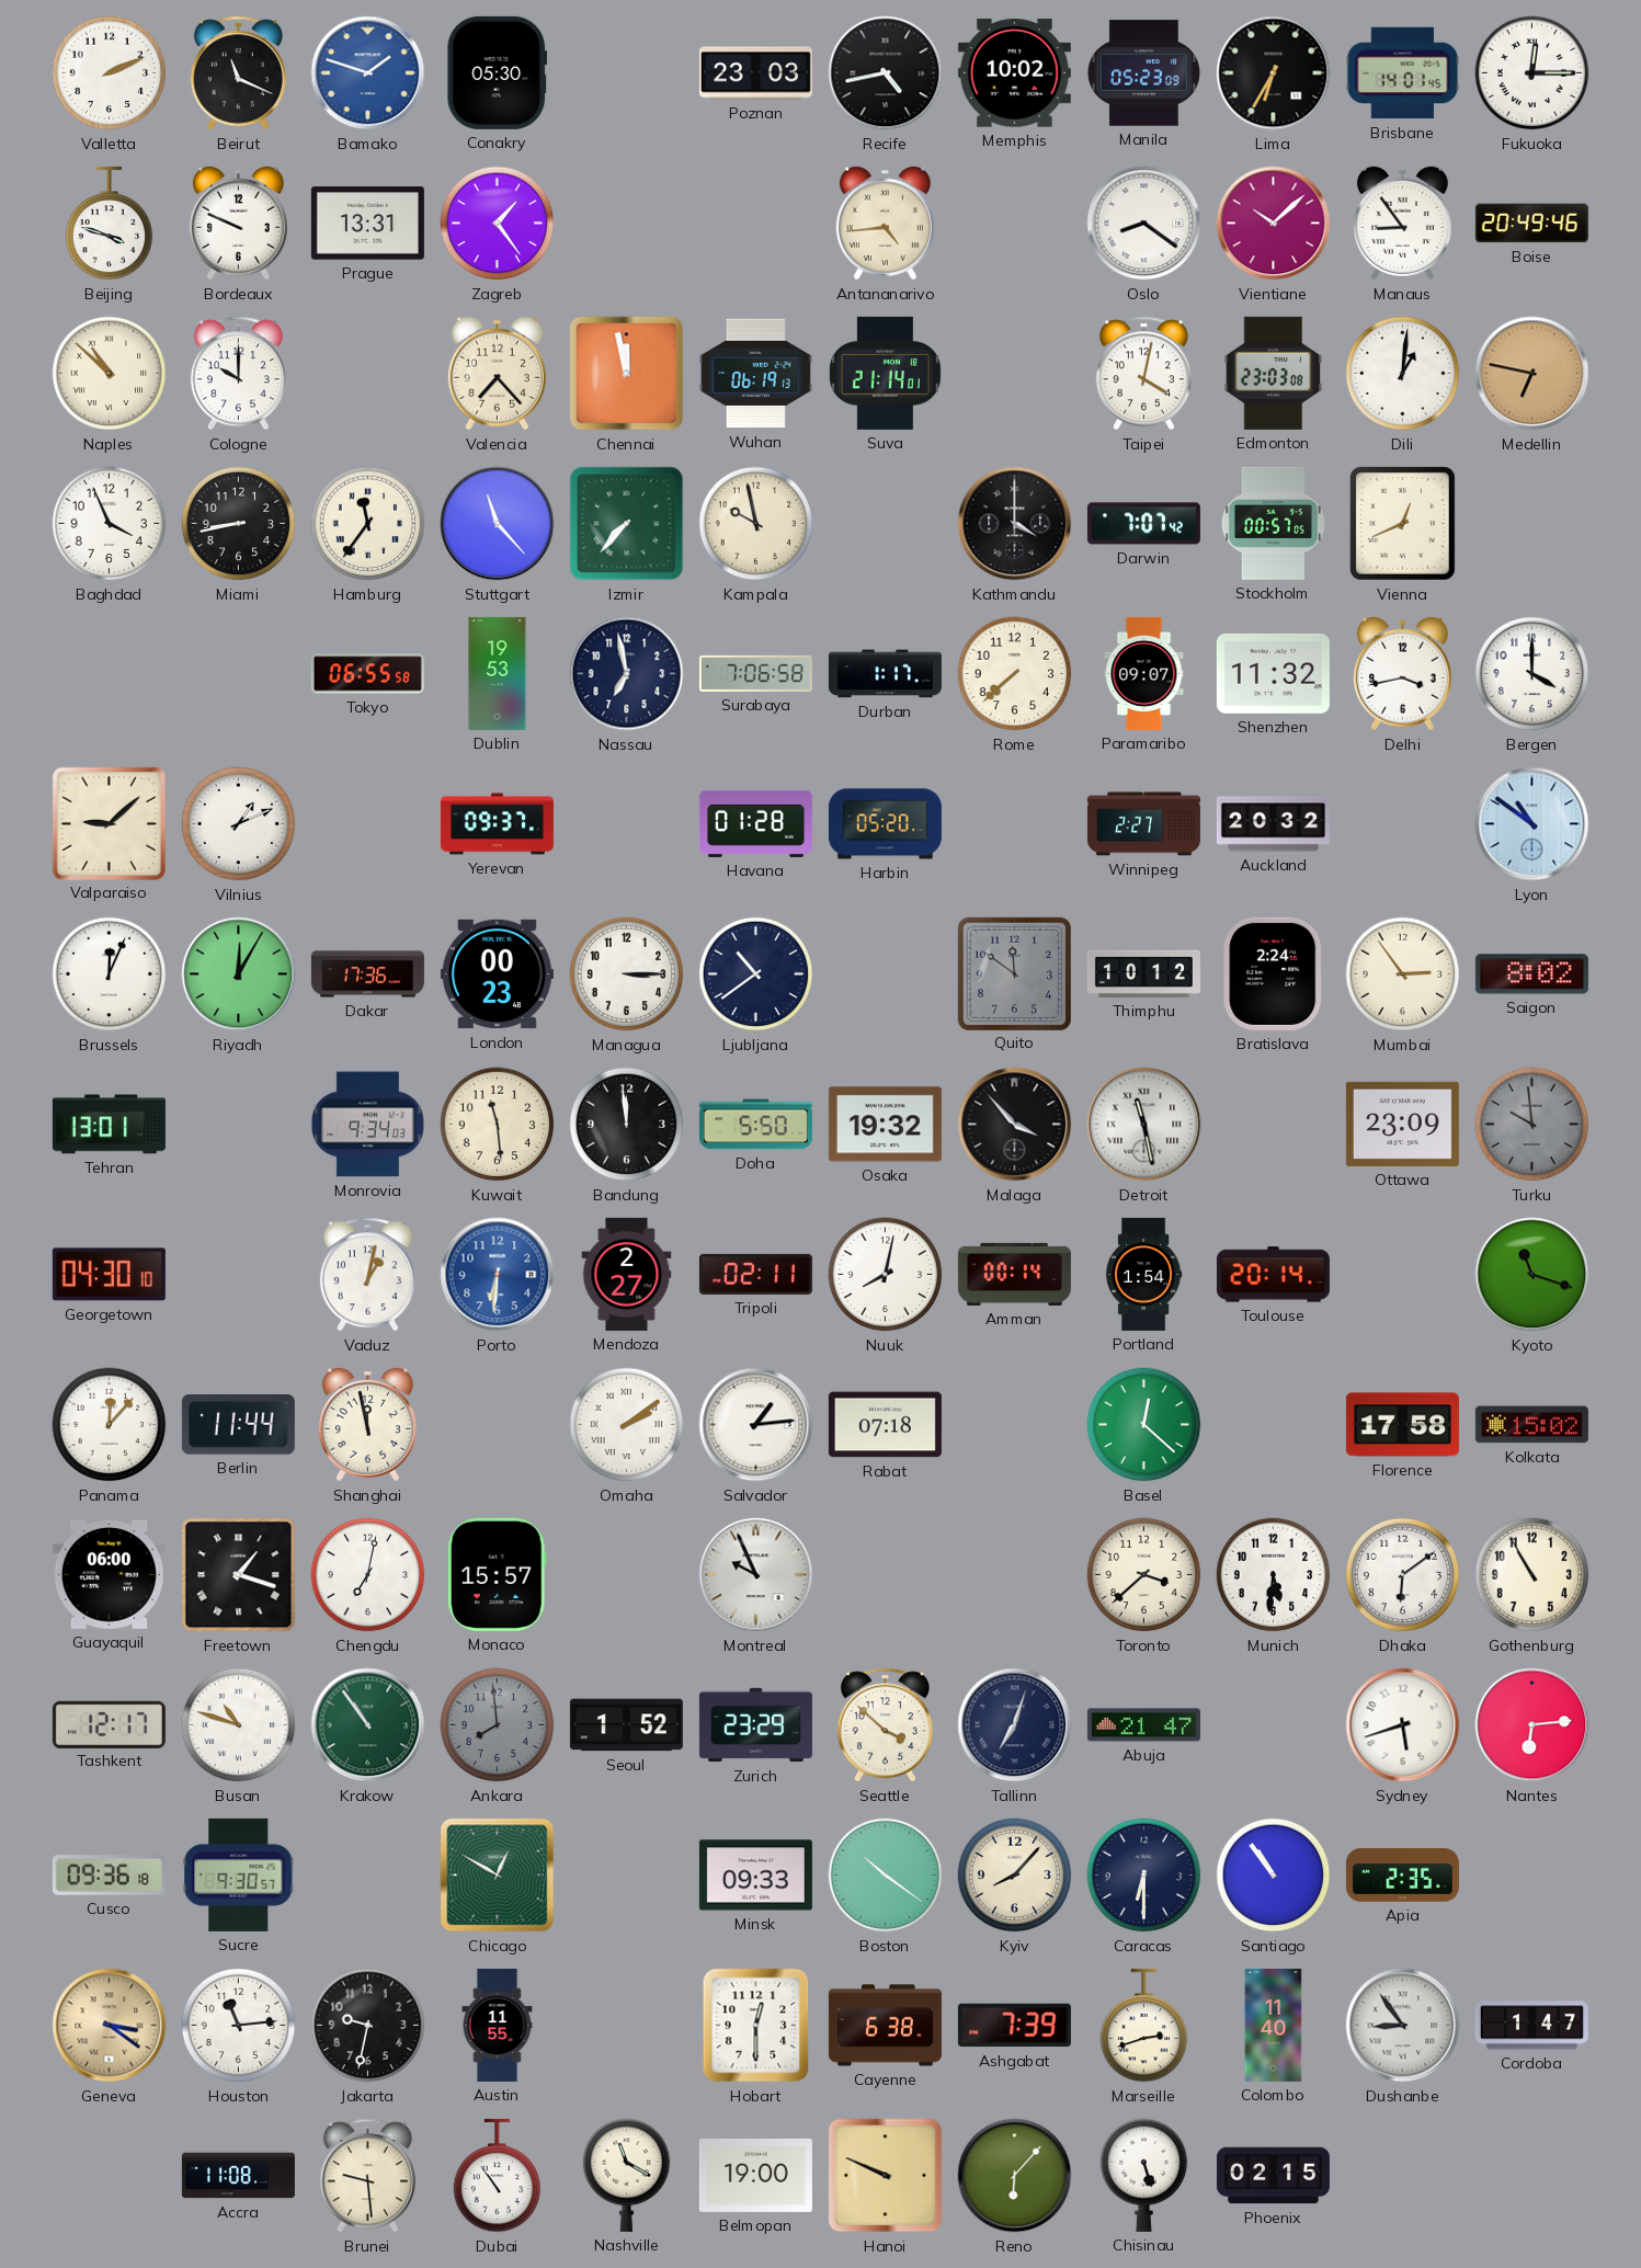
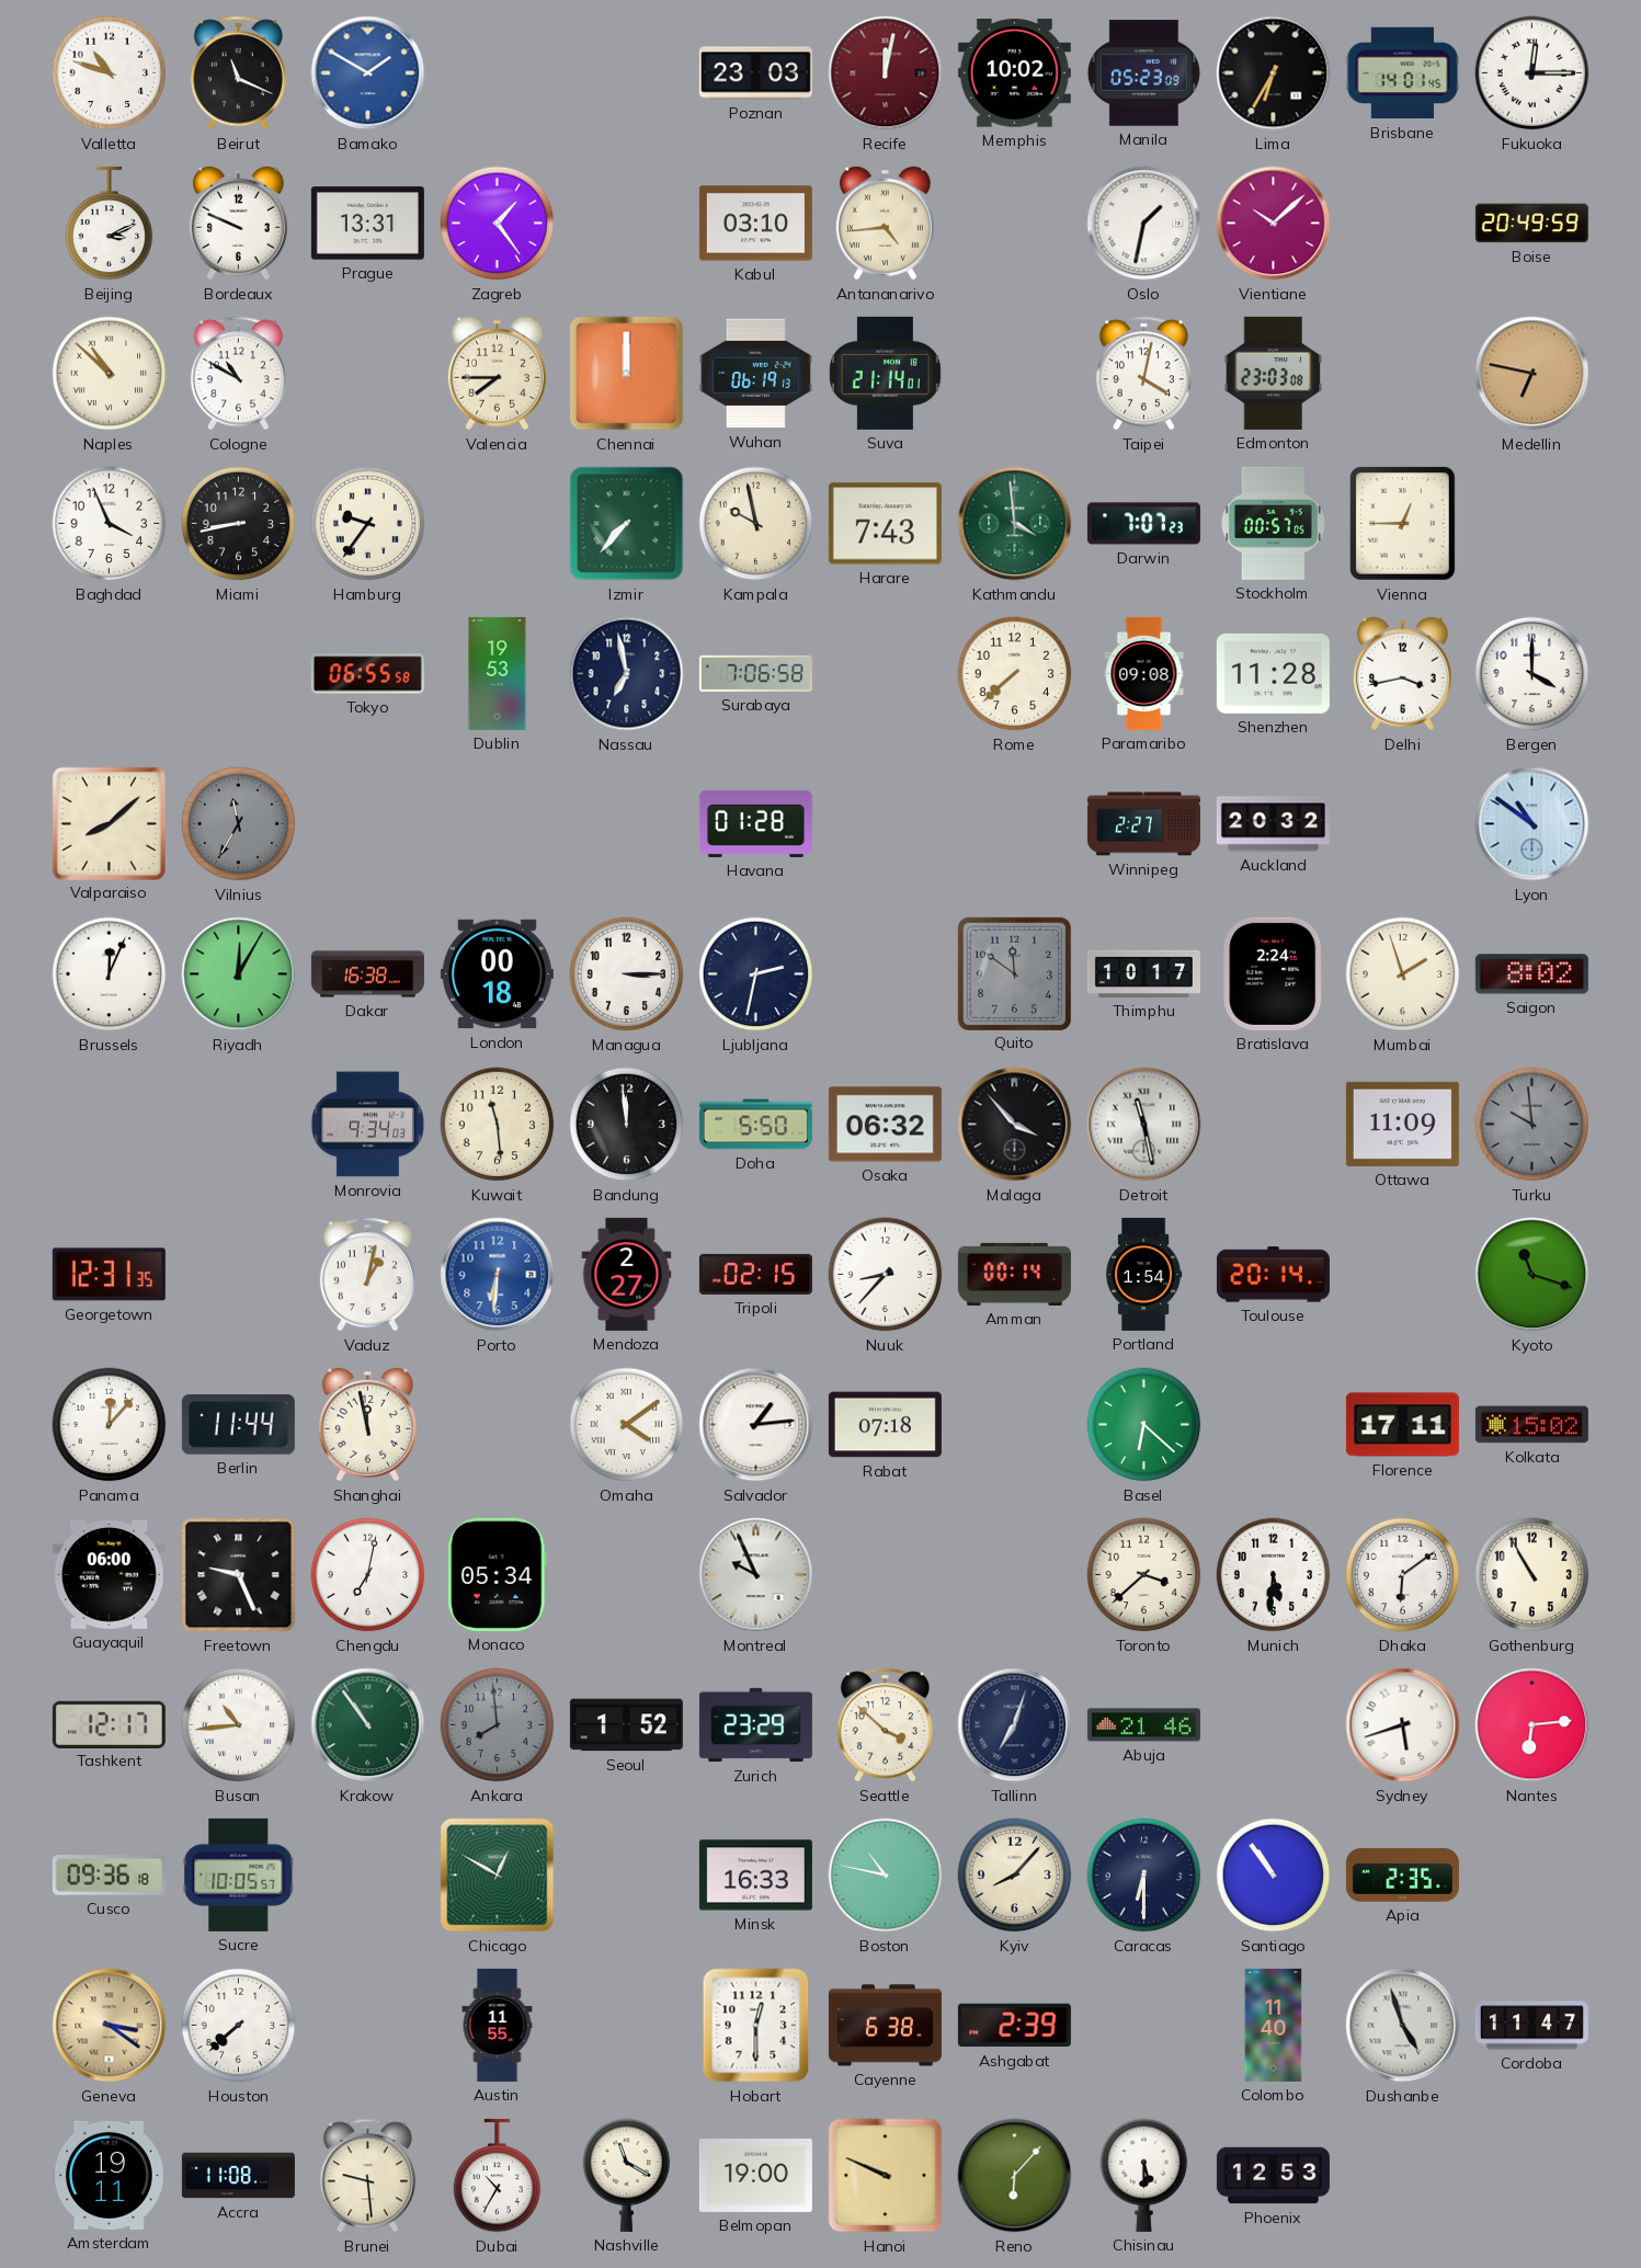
Valletta: 2:11 -> 10:48
Bamako: 1:48 -> 1:50
Conakry: 05:30 -> none
Recife: 4:43 -> 12:02
Recife dial: black -> burgundy
Beijing: 3:48 -> 3:11
Kabul: none -> 03:10
Oslo: 8:21 -> 1:32
Manaus: 8:54 -> none
Boise: 20:49:46 -> 20:49:59
Cologne: 10:00 -> 10:50
Valencia: 7:23 -> 7:45
Chennai: 11:58 -> 12:00
Dili: 1:01 -> none
Hamburg: 11:36 -> 9:36
Stuttgart: 11:23 -> none
Harare: none -> 7:43
Kathmandu: 4:00 -> 3:59
Kathmandu dial: black -> green
Darwin: 7:07:42 -> 7:07:23
Vienna: 12:41 -> 12:45
Durban: 1:17 -> none
Paramaribo: 09:07 -> 09:08
Shenzhen: 11:32 -> 11:28
Valparaiso: 9:08 -> 8:08
Vilnius: 1:11 -> 11:35
Vilnius dial: white -> grey
Yerevan: 09:37 -> none
Harbin: 05:20 -> none
Dakar: 17:36 -> 16:38
London: 00:23 -> 00:18
Ljubljana: 10:39 -> 2:32
Thimphu: 10:12 -> 10:17
Mumbai: 2:54 -> 1:57
Tehran: 13:01 -> none
Osaka: 19:32 -> 06:32
Ottawa: 23:09 -> 11:09
Georgetown: 04:30 -> 12:31
Tripoli: 02:11 -> 02:15
Nuuk: 8:02 -> 8:37
Omaha: 2:09 -> 4:09
Basel: 12:22 -> 6:22
Florence: 17:58 -> 17:11
Freetown: 1:18 -> 9:26
Monaco: 15:57 -> 05:34
Busan: 10:48 -> 10:44
Abuja: 21:47 -> 21:46
Sucre: 9:30 -> 10:05
Minsk: 09:33 -> 16:33
Boston: 10:21 -> 10:47
Houston: 11:14 -> 7:38
Jakarta: 9:32 -> none
Ashgabat: 7:39 -> 2:39
Marseille: 2:42 -> none
Dushanbe: 8:54 -> 4:57
Cordoba: 1:47 -> 11:47
Amsterdam: none -> 19:11
Dubai: 10:54 -> 10:35
Chisinau: 5:27 -> 5:30
Phoenix: 02:15 -> 12:53
